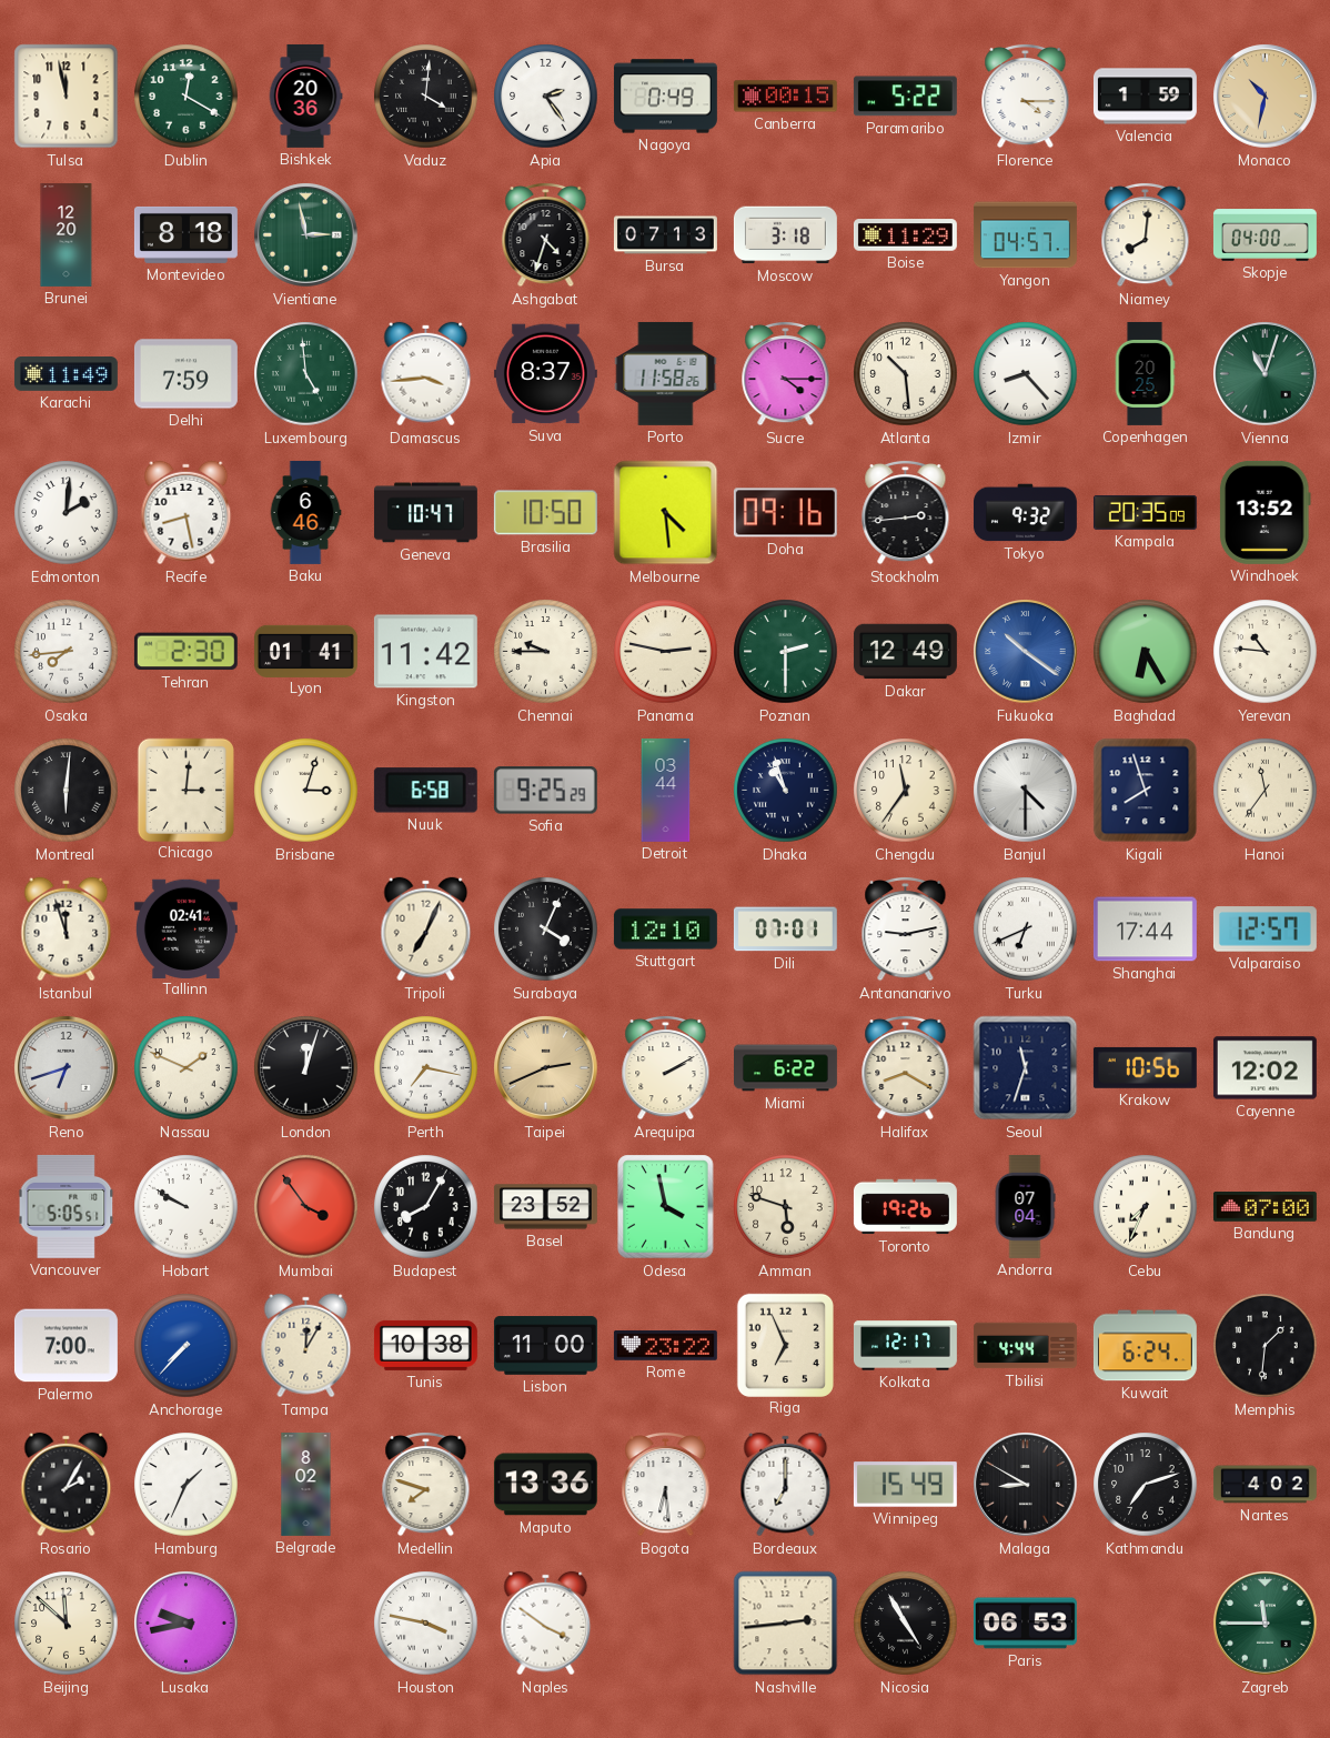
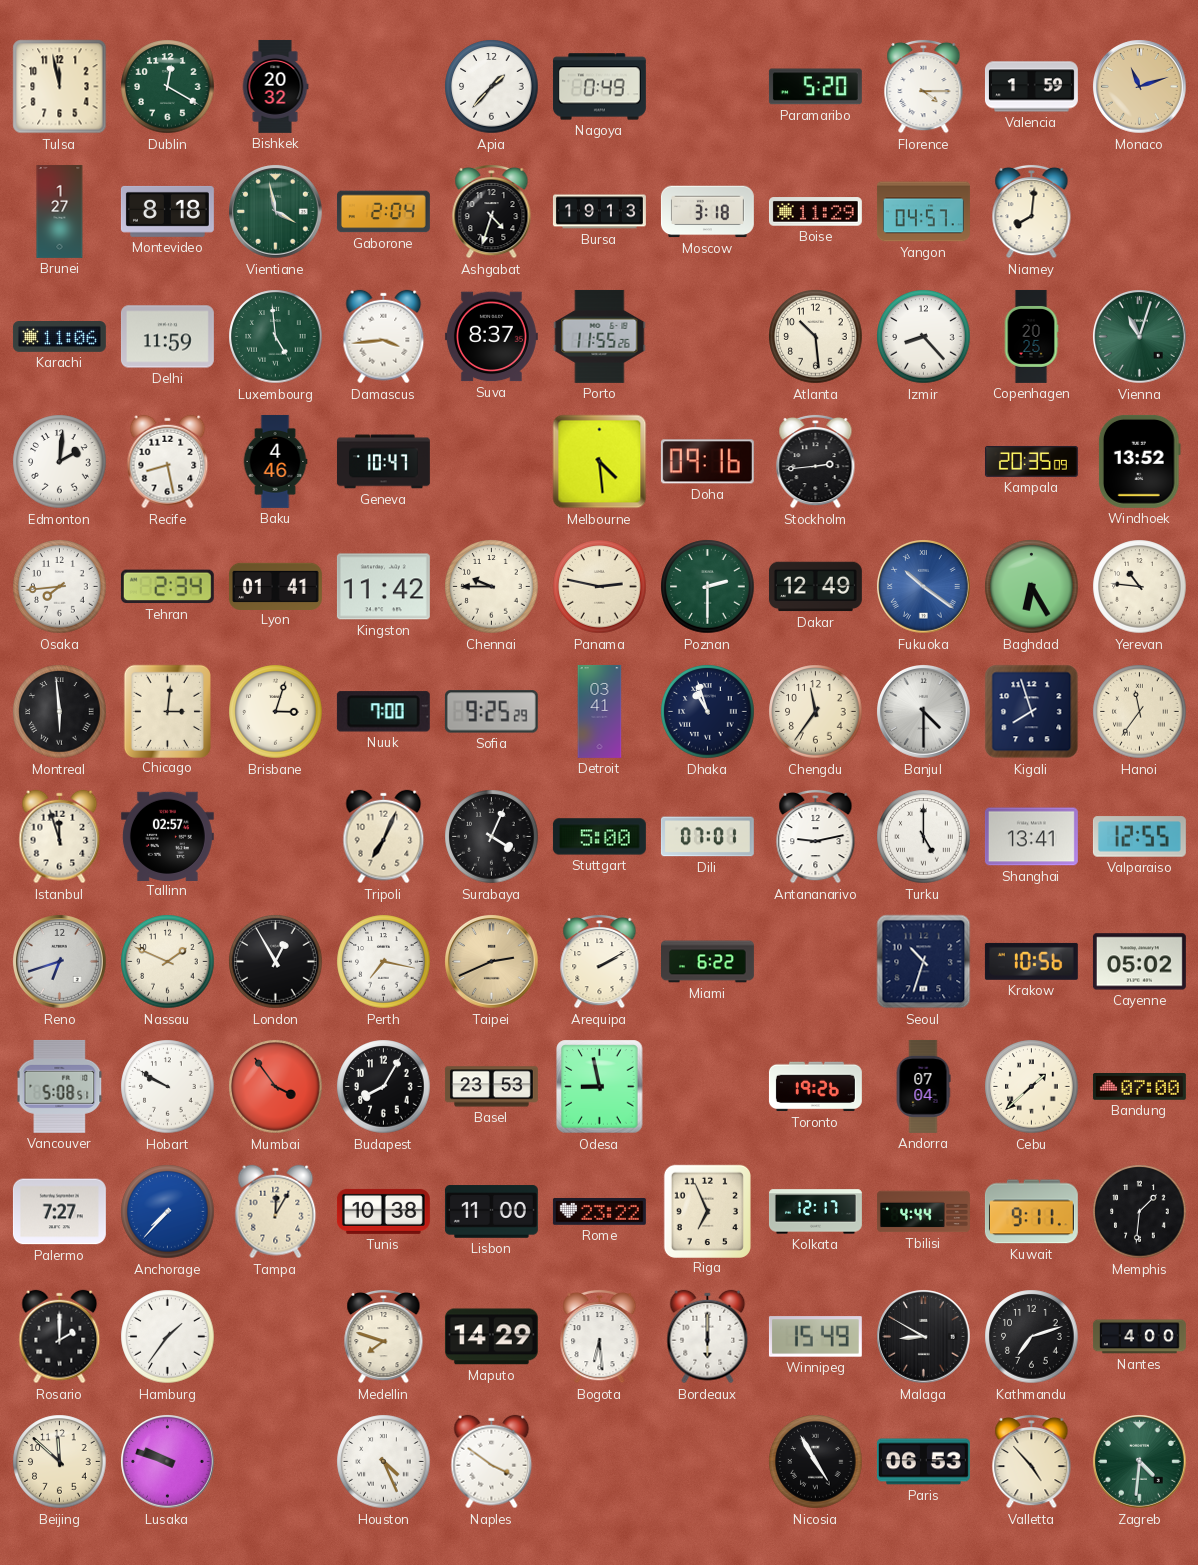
Bishkek: 20:36 -> 20:32
Vaduz: 4:01 -> none
Apia: 2:24 -> 1:37
Canberra: 00:15 -> none
Paramaribo: 5:22 -> 5:20
Monaco: 10:32 -> 11:12
Brunei: 12:20 -> 1:27
Vientiane: 2:58 -> 3:58
Gaborone: none -> 2:04
Bursa: 07:13 -> 19:13
Skopje: 04:00 -> none
Karachi: 11:49 -> 11:06
Delhi: 7:59 -> 11:59
Porto: 11:58 -> 11:55
Sucre: 4:15 -> none
Baku: 6:46 -> 4:46
Brasilia: 10:50 -> none
Tokyo: 9:32 -> none
Tehran: 2:30 -> 2:34
Montreal: 6:01 -> 5:59
Nuuk: 6:58 -> 7:00
Detroit: 03:44 -> 03:41
Tallinn: 02:41 -> 02:57
Stuttgart: 12:10 -> 5:00
Turku: 6:41 -> 5:00
Shanghai: 17:44 -> 13:41
Valparaiso: 12:57 -> 12:55
London: 12:03 -> 12:55
Halifax: 8:20 -> none
Seoul: 11:33 -> 10:33
Cayenne: 12:02 -> 05:02
Vancouver: 5:05 -> 5:08
Basel: 23:52 -> 23:53
Odesa: 3:58 -> 8:58
Amman: 5:48 -> none
Cebu: 7:34 -> 1:38
Palermo: 7:00 -> 7:27
Kuwait: 6:24 -> 9:11
Rosario: 2:05 -> 2:00
Hamburg: 1:34 -> 1:36
Belgrade: 8:02 -> none
Maputo: 13:36 -> 14:29
Bordeaux: 7:00 -> 6:00
Nantes: 4:02 -> 4:00
Lusaka: 9:43 -> 9:48
Houston: 3:47 -> 4:26
Nashville: 2:44 -> none
Valletta: none -> 4:53
Zagreb: 11:45 -> 4:31
